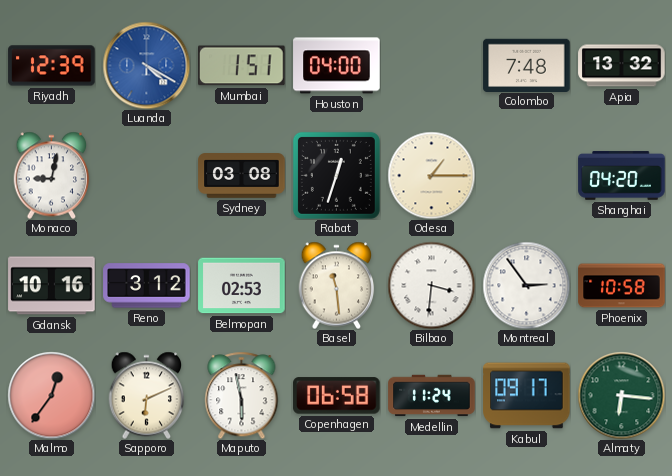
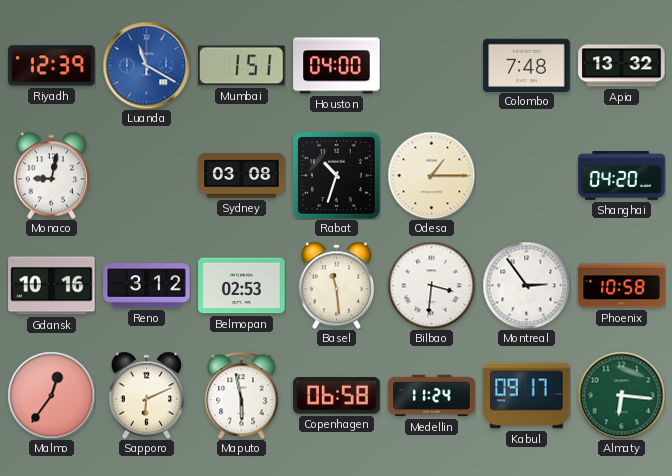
Luanda: 4:20 -> 11:20
Rabat: 12:33 -> 10:33
